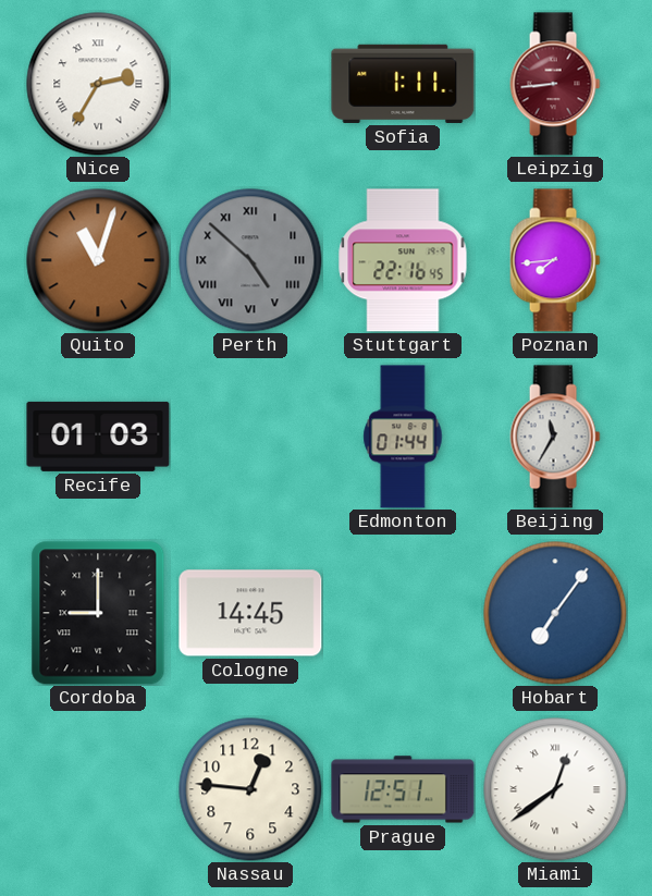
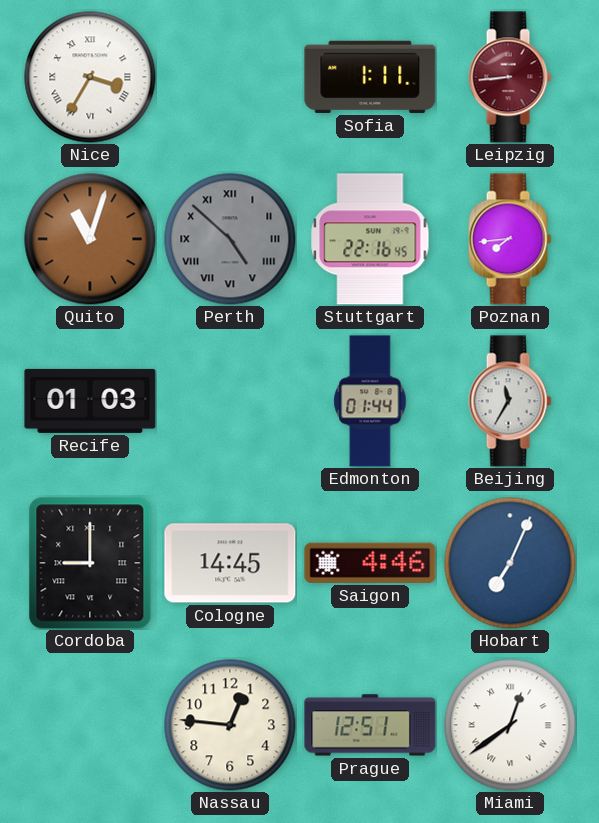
Nice: 2:35 -> 3:35
Saigon: none -> 4:46
Hobart: 7:06 -> 7:04
